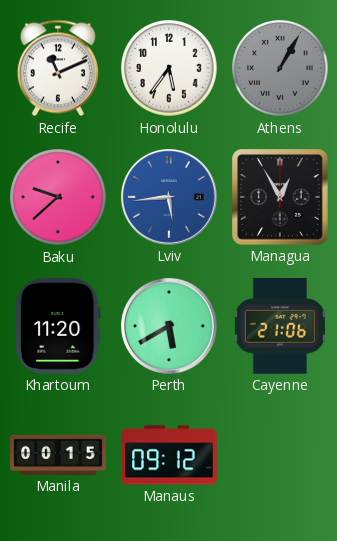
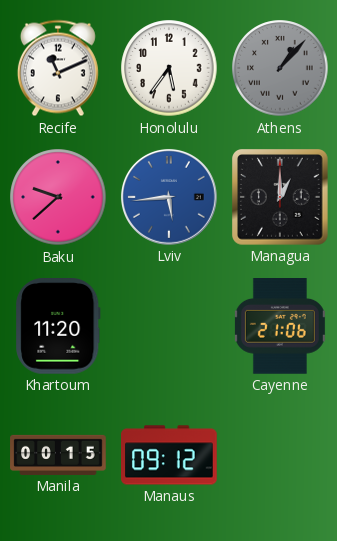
Athens: 1:05 -> 1:07
Managua: 12:55 -> 1:00
Perth: 5:40 -> none
